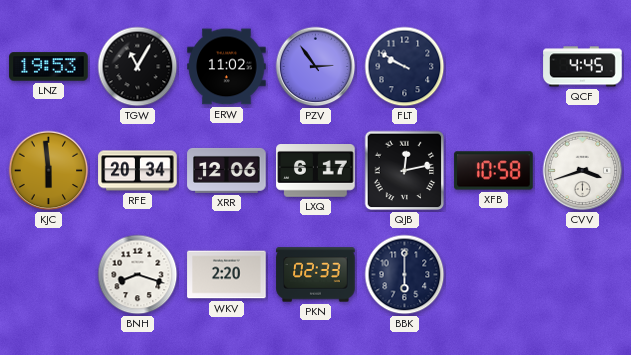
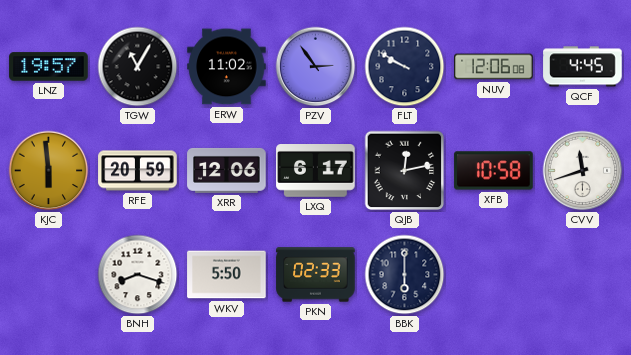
LNZ: 19:53 -> 19:57
NUV: none -> 12:06
RFE: 20:34 -> 20:59
CVV: 3:42 -> 11:42
WKV: 2:20 -> 5:50
